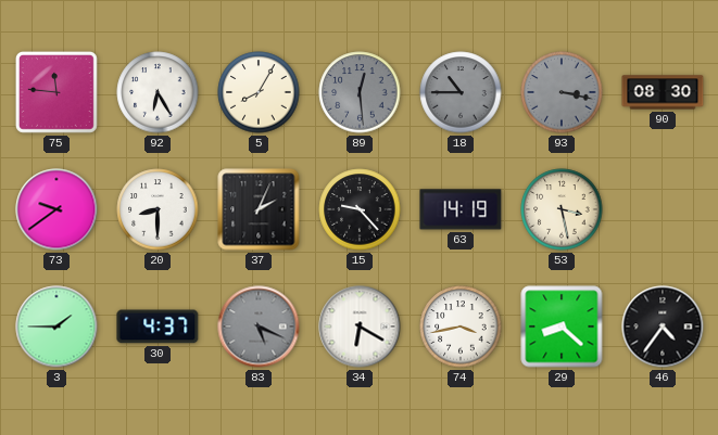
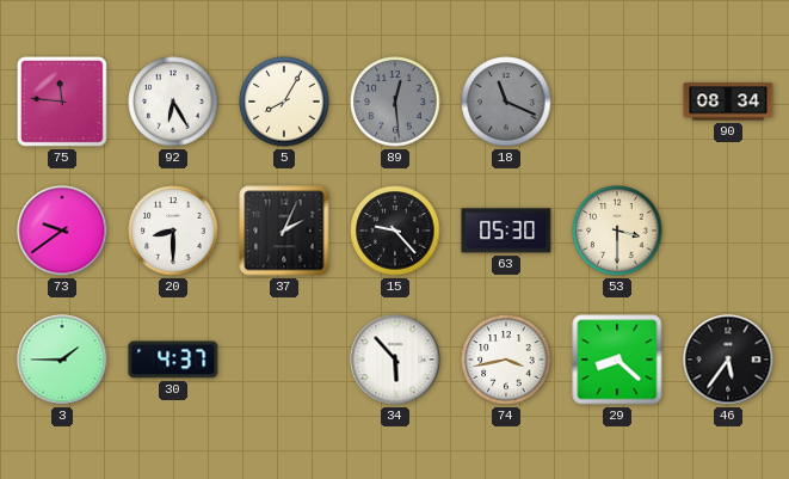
18: 10:45 -> 11:19
93: 3:17 -> none
90: 08:30 -> 08:34
63: 14:19 -> 05:30
53: 3:28 -> 3:30
83: 5:19 -> none
34: 6:20 -> 5:53
46: 4:36 -> 5:36
